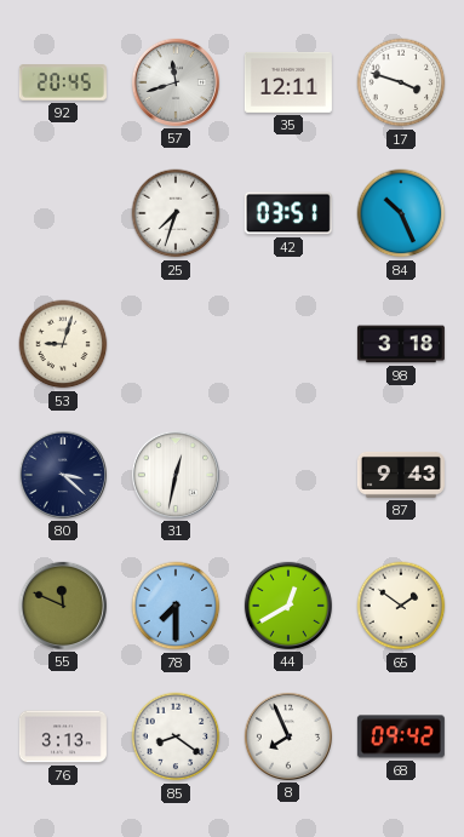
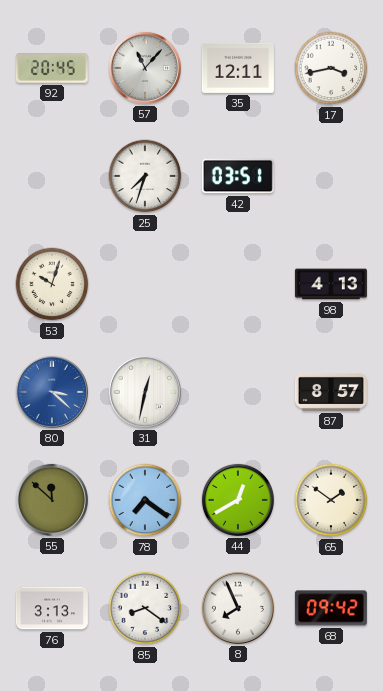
57: 11:42 -> 11:07
17: 3:48 -> 3:43
84: 10:26 -> none
53: 9:03 -> 10:03
98: 3:18 -> 4:13
80 dial: navy -> blue
87: 9:43 -> 8:57
55: 11:49 -> 11:52
78: 7:30 -> 7:21
